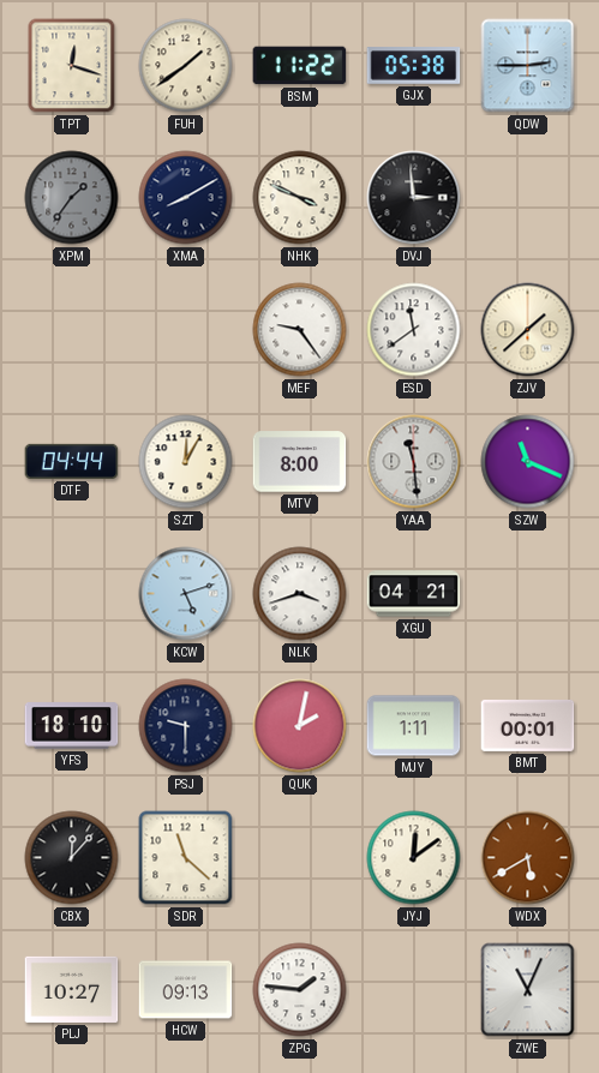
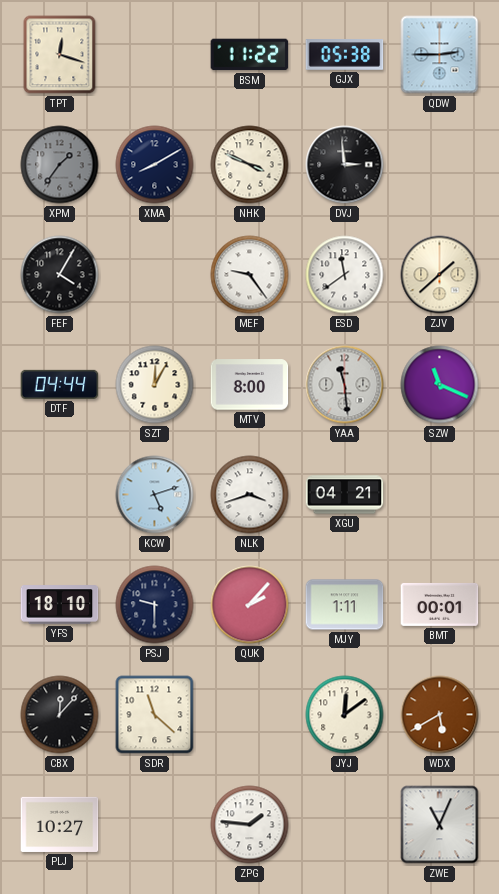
FUH: 1:39 -> none
FEF: none -> 4:05
QUK: 2:02 -> 2:07
HCW: 09:13 -> none
